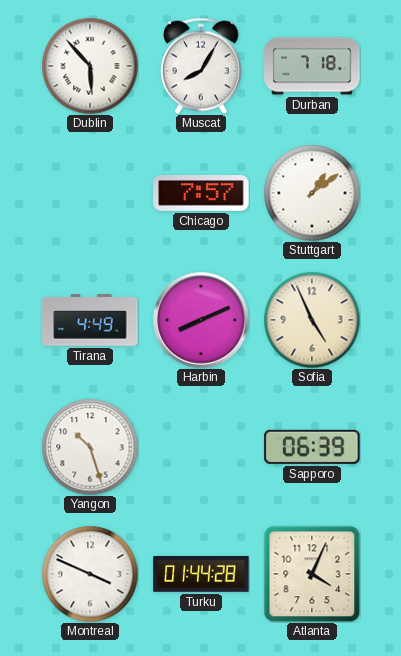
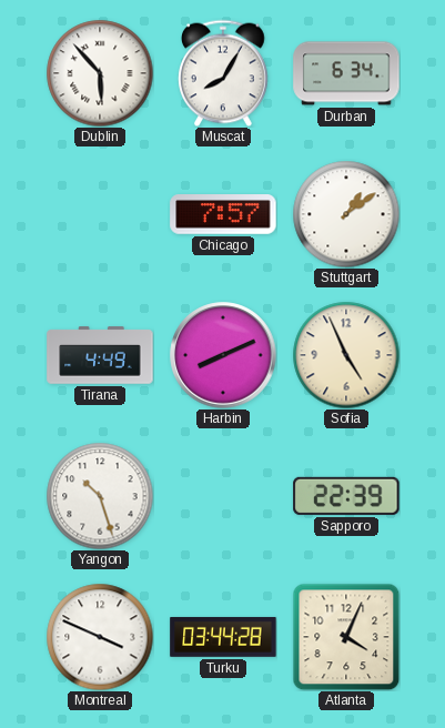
Durban: 7:18 -> 6:34
Sapporo: 06:39 -> 22:39
Turku: 01:44 -> 03:44
